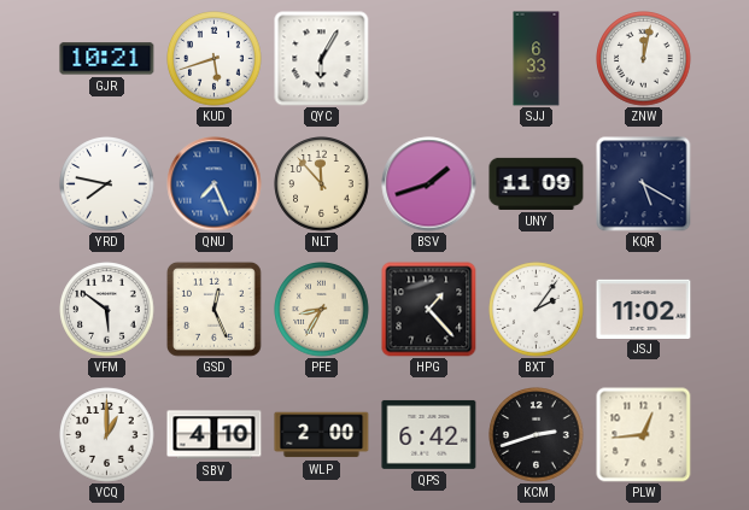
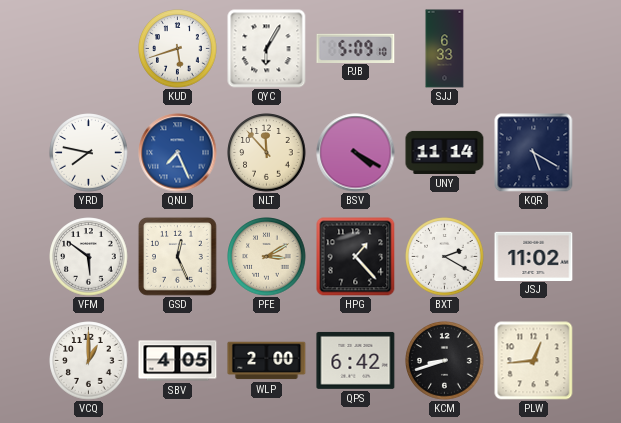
GJR: 10:21 -> none
PJB: none -> 5:09
ZNW: 12:02 -> none
BSV: 1:42 -> 4:20
UNY: 11:09 -> 11:14
PFE: 8:35 -> 3:10
BXT: 2:06 -> 2:20
SBV: 4:10 -> 4:05
KCM: 2:42 -> 8:42
